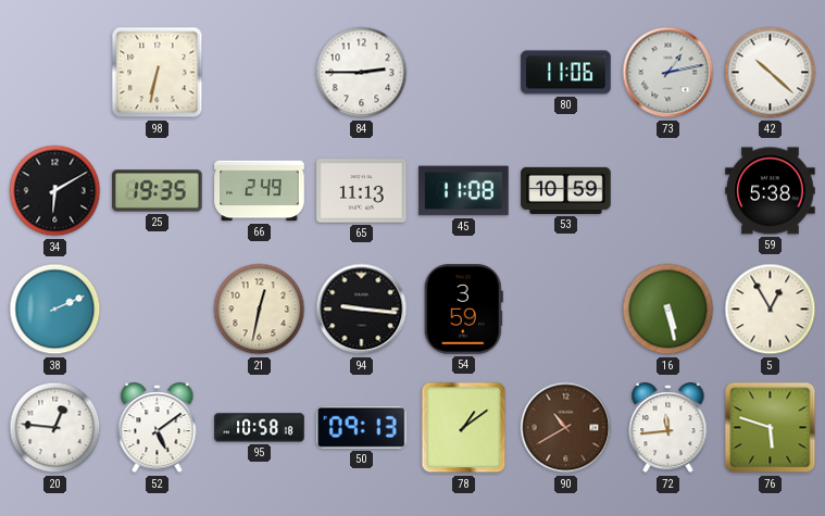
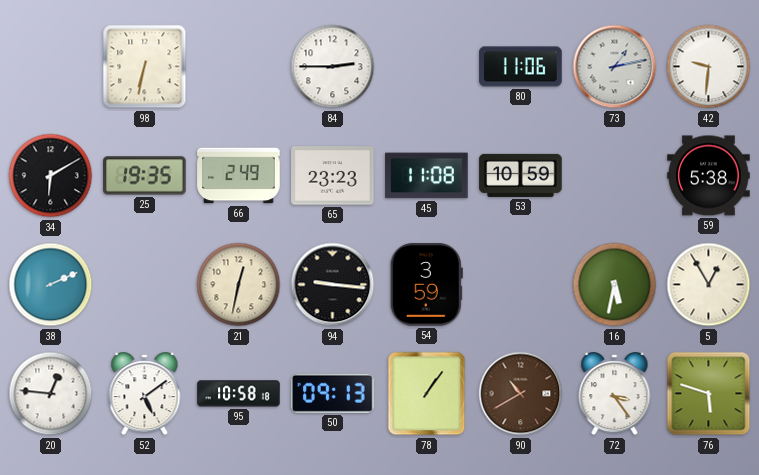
42: 10:22 -> 9:31
65: 11:13 -> 23:23
16: 5:28 -> 5:32
78: 1:09 -> 1:06
72: 11:44 -> 3:24
